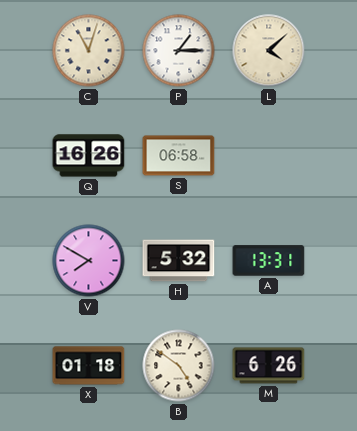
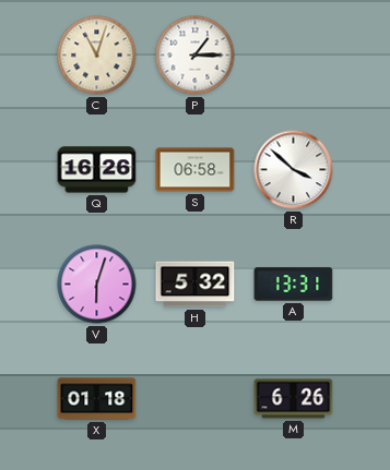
L: 4:08 -> none
R: none -> 3:52
V: 7:50 -> 6:03
B: 4:51 -> none
